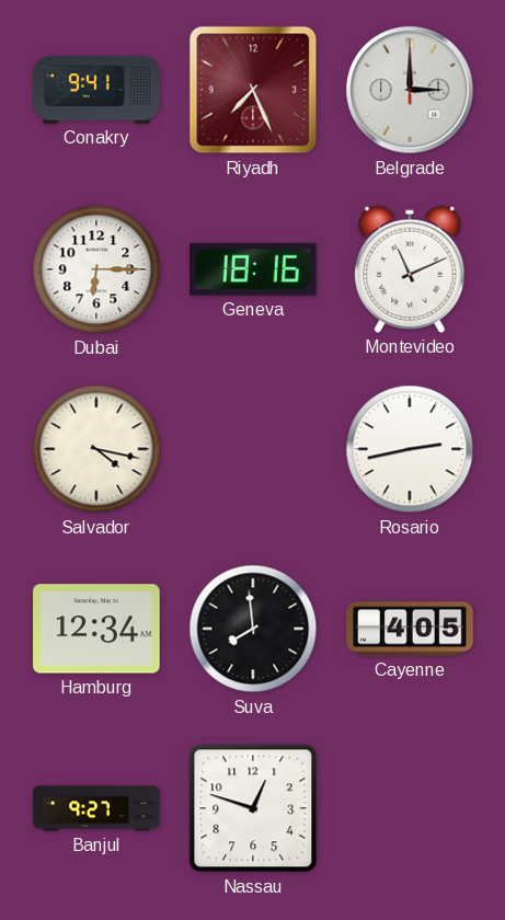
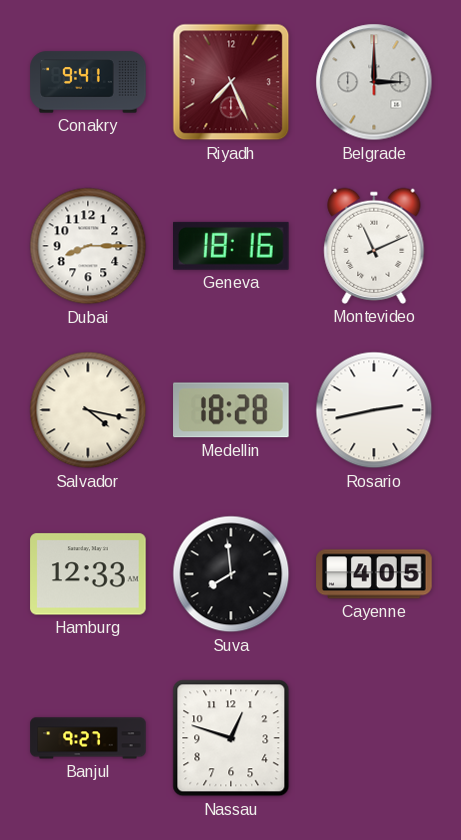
Dubai: 6:15 -> 8:15
Medellin: none -> 18:28
Hamburg: 12:34 -> 12:33
